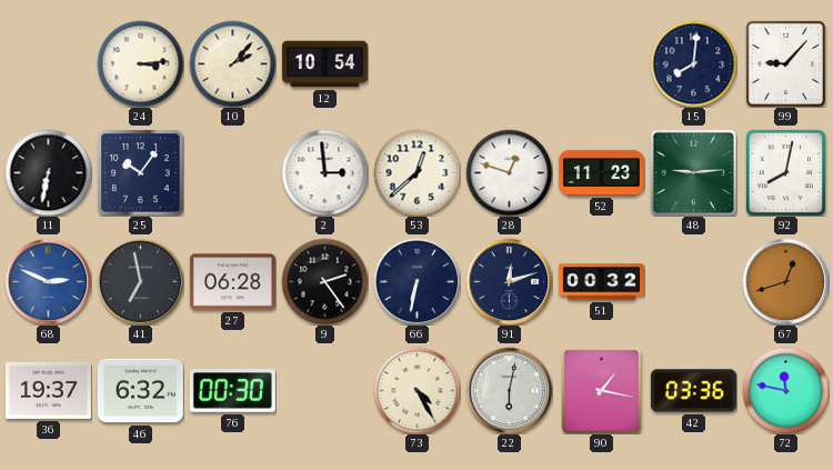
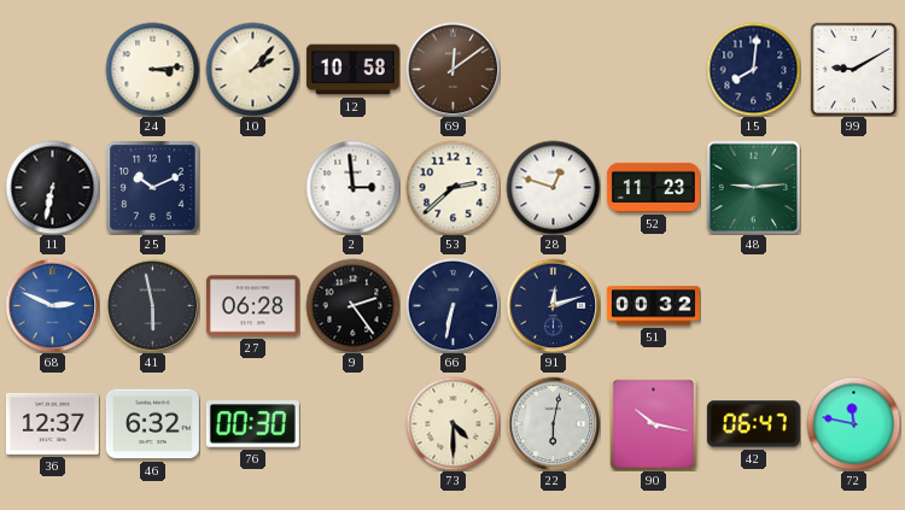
12: 10:54 -> 10:58
69: none -> 12:09
99: 9:07 -> 9:10
25: 10:06 -> 10:11
53: 12:38 -> 2:38
92: 8:02 -> none
41: 6:58 -> 5:58
67: 12:42 -> none
36: 19:37 -> 12:37
73: 4:25 -> 4:30
90: 1:17 -> 10:17
42: 03:36 -> 06:47
